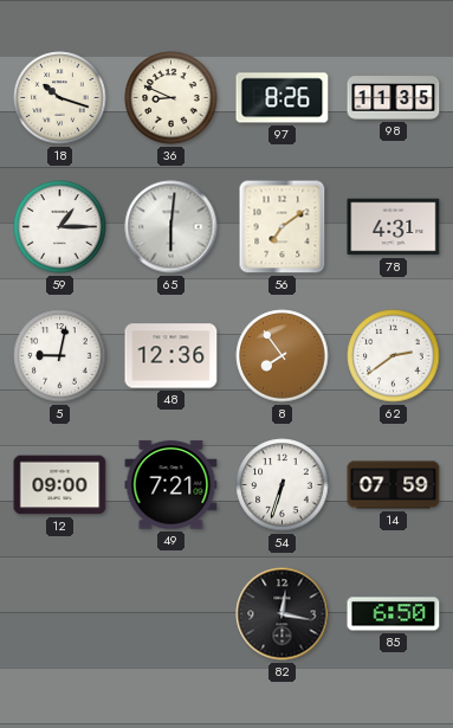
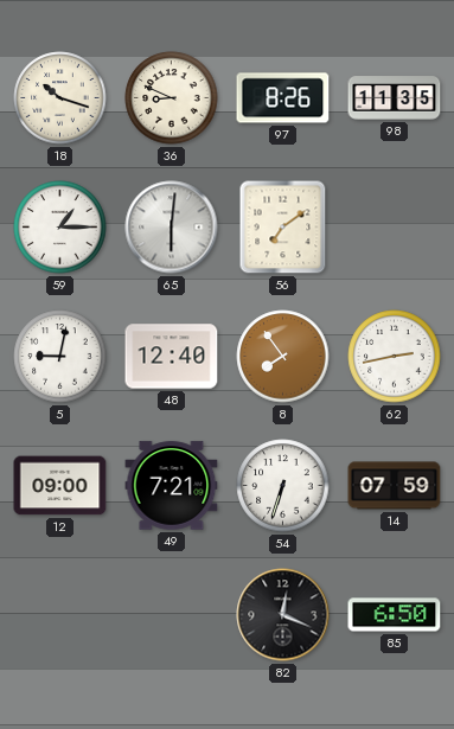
78: 4:31 -> none
48: 12:36 -> 12:40
62: 2:39 -> 2:43
82: 12:17 -> 12:19
